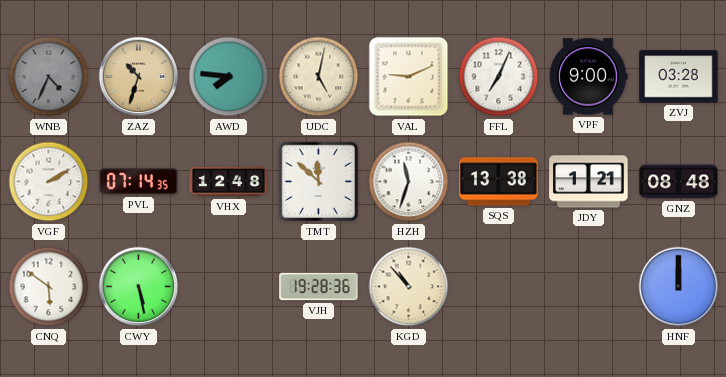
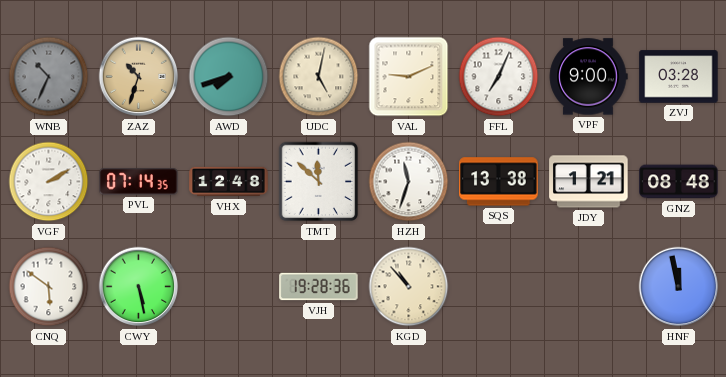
WNB: 4:34 -> 10:34
AWD: 7:46 -> 7:42
HNF: 12:00 -> 11:58
